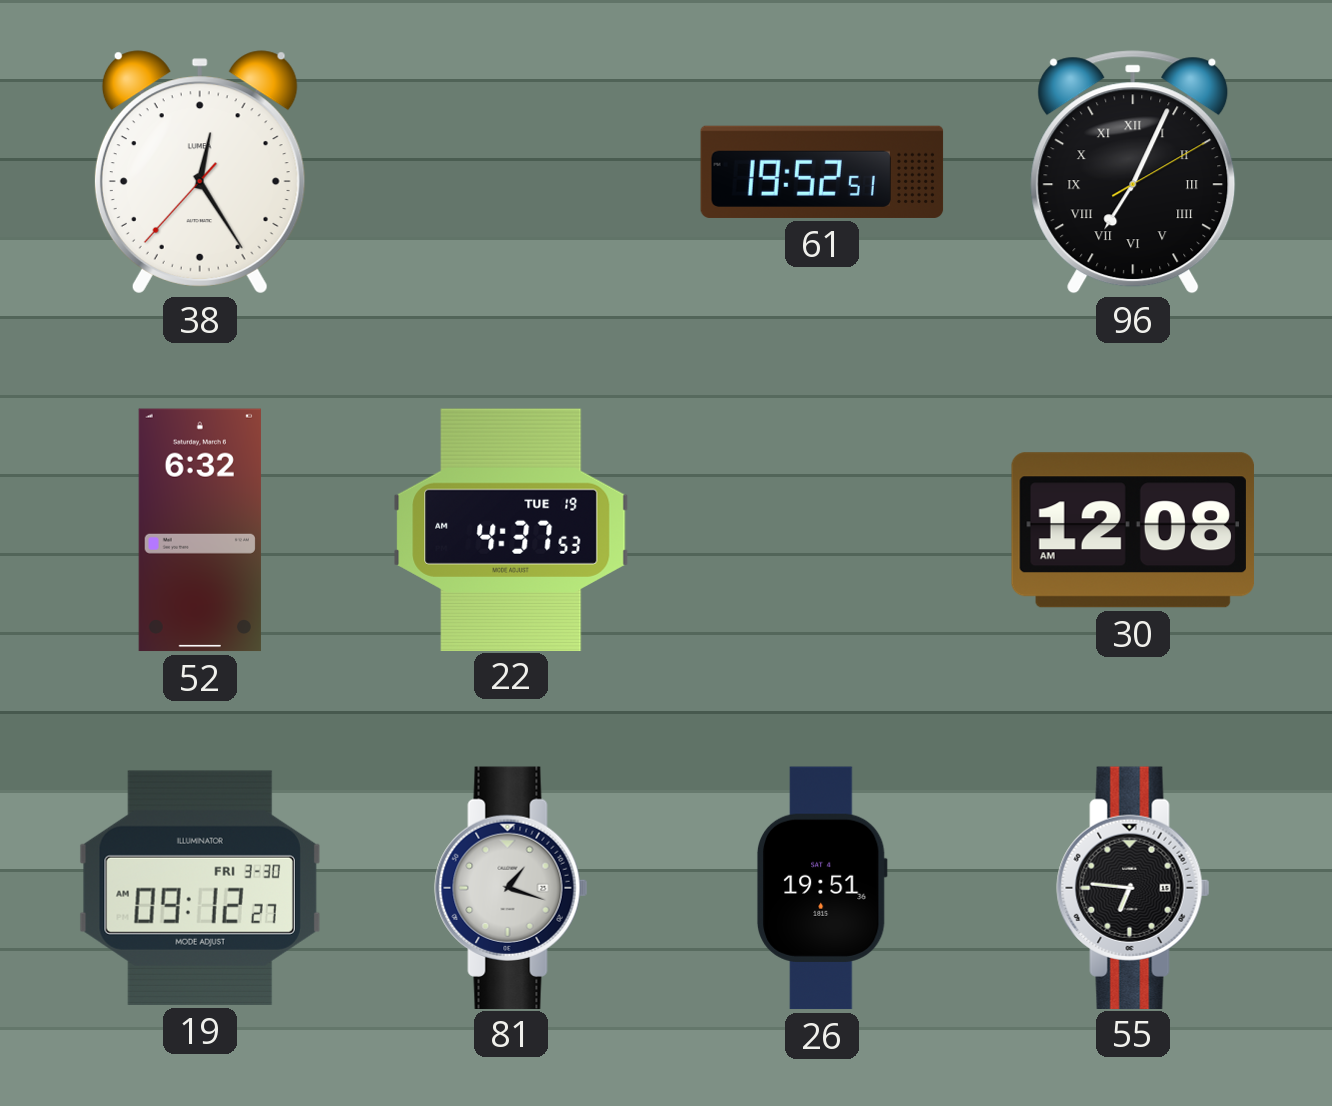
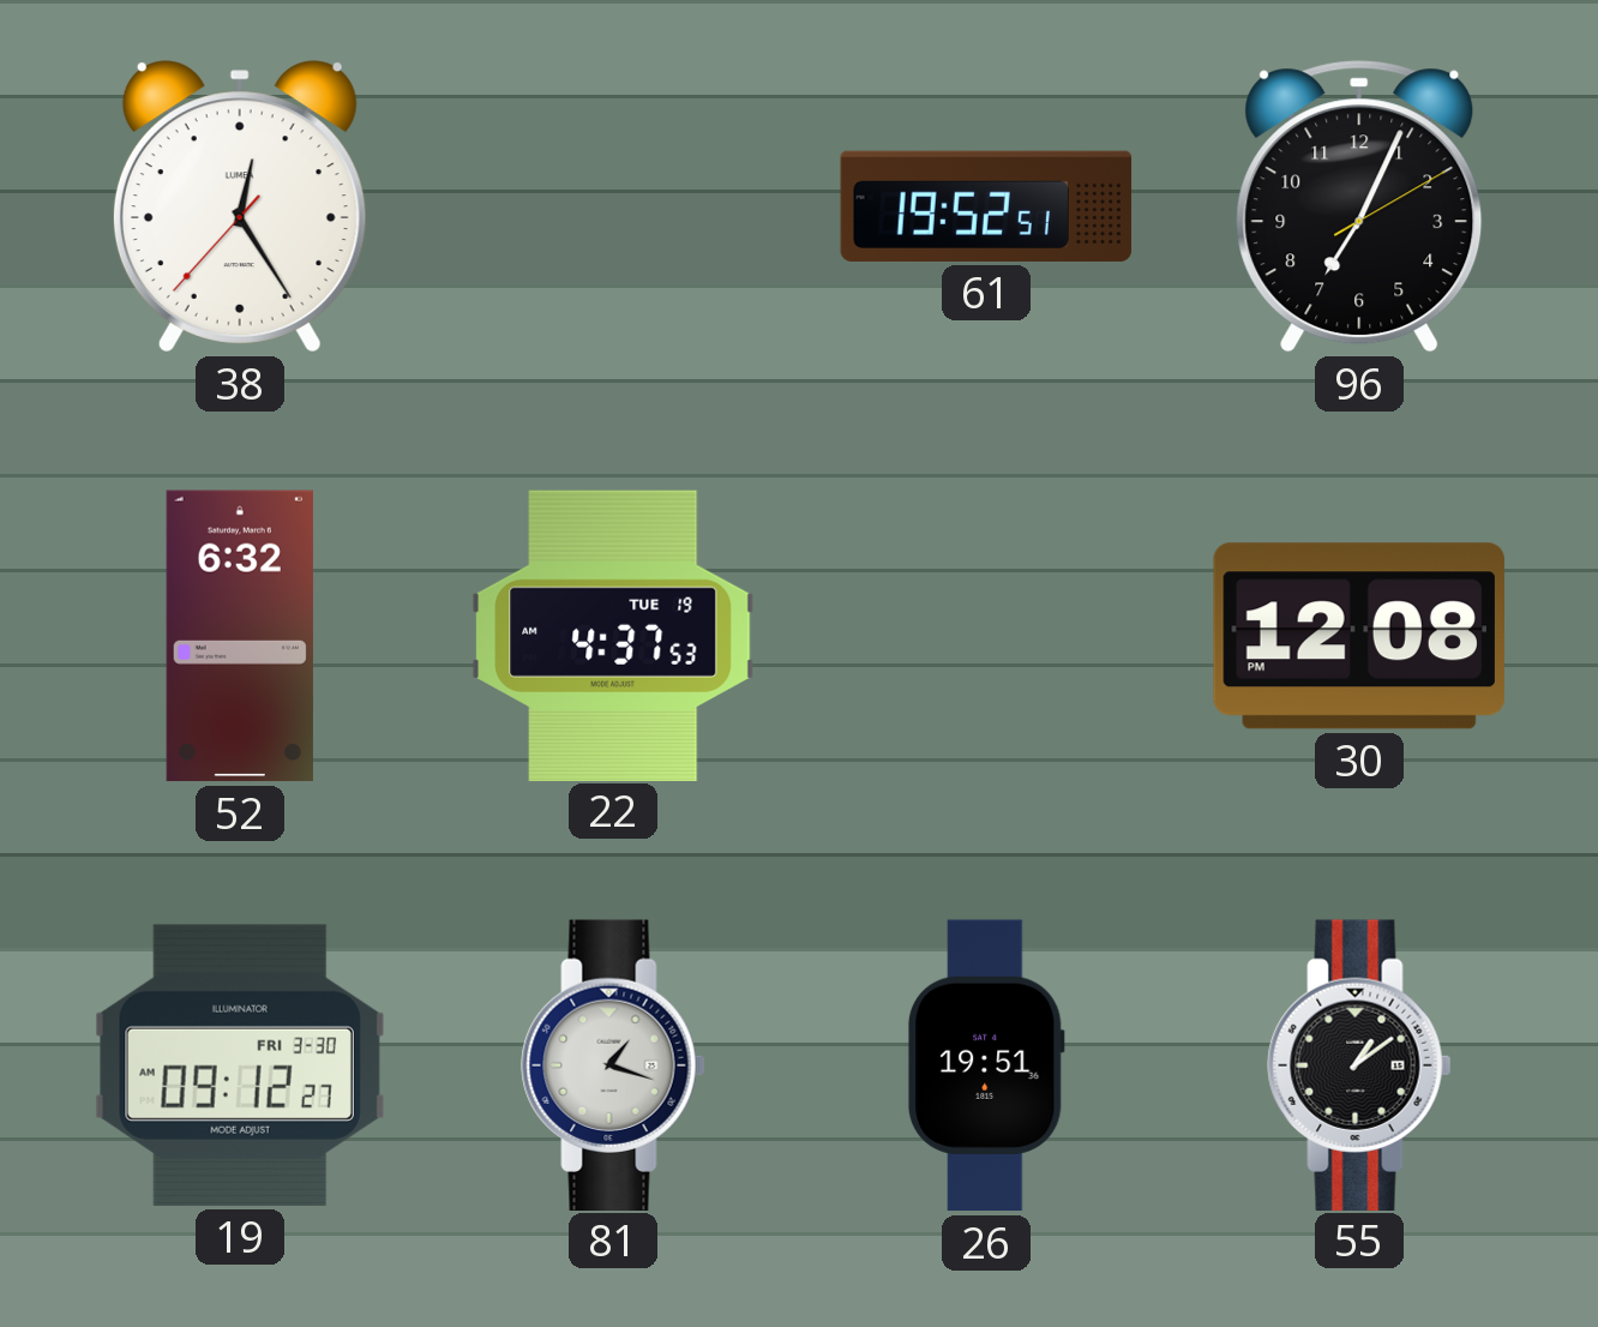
96 numerals: Roman -> Arabic
30: 12:08 AM -> 12:08 PM
55: 6:46 -> 1:09
